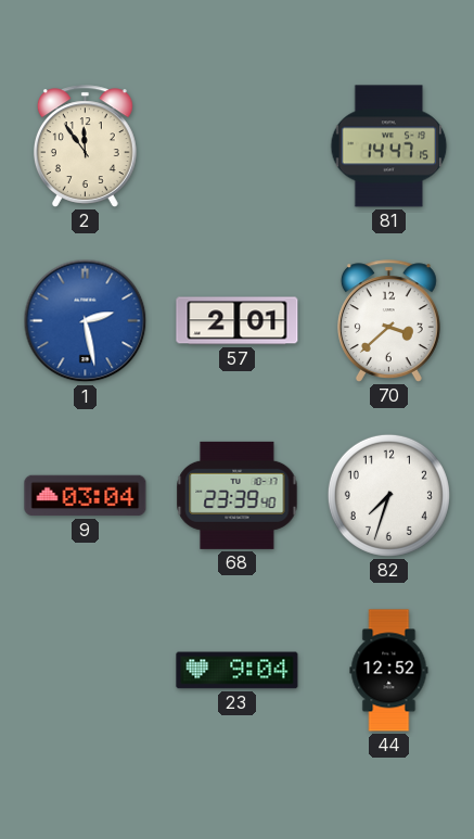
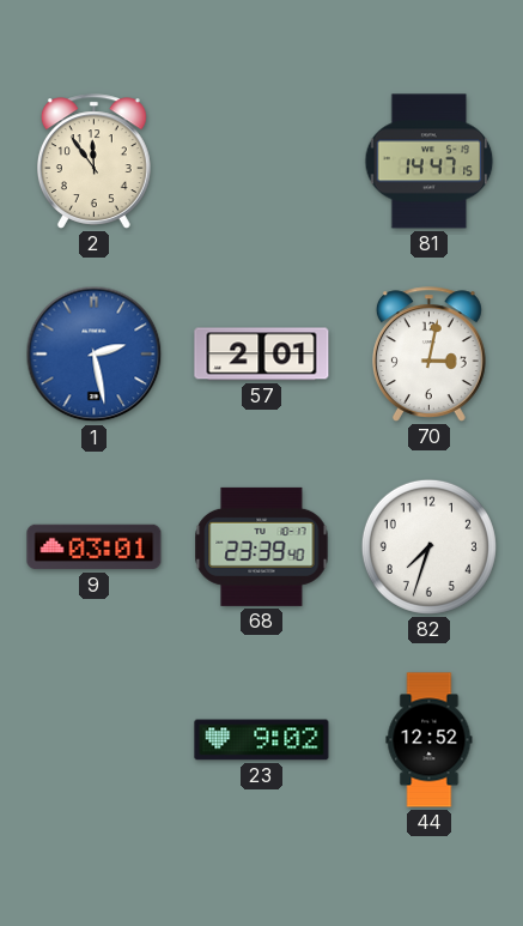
70: 3:38 -> 3:02
9: 03:04 -> 03:01
23: 9:04 -> 9:02
